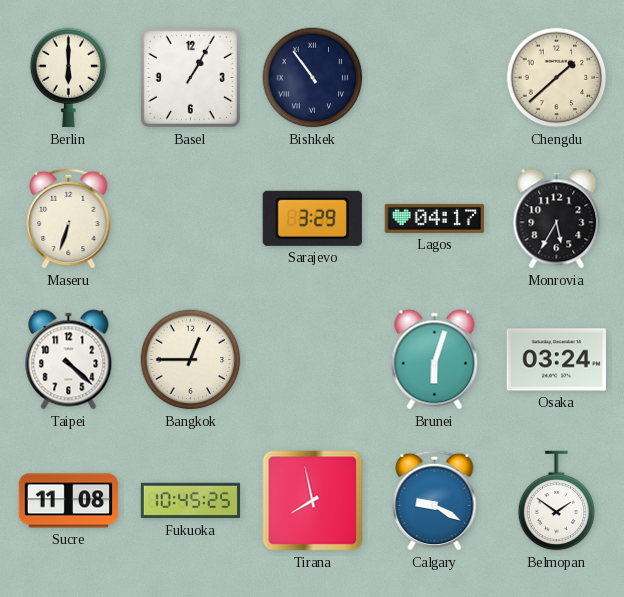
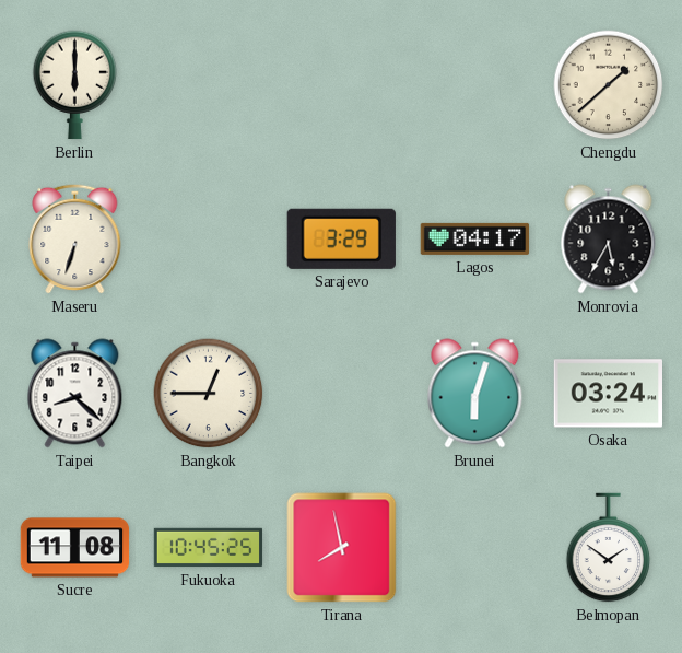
Basel: 1:05 -> none
Bishkek: 10:54 -> none
Taipei: 4:22 -> 8:22
Calgary: 9:20 -> none
